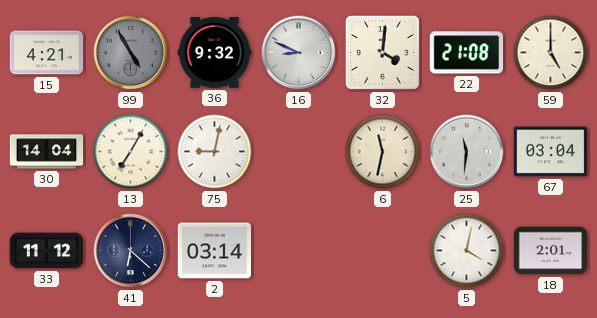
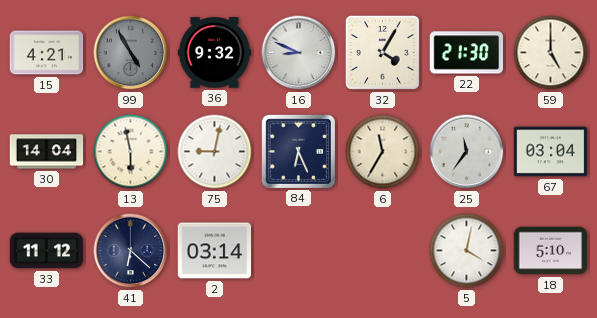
32: 4:01 -> 4:05
22: 21:08 -> 21:30
13: 7:05 -> 5:58
84: none -> 6:26
6: 11:32 -> 11:35
25: 11:31 -> 11:36
18: 2:01 -> 5:10
